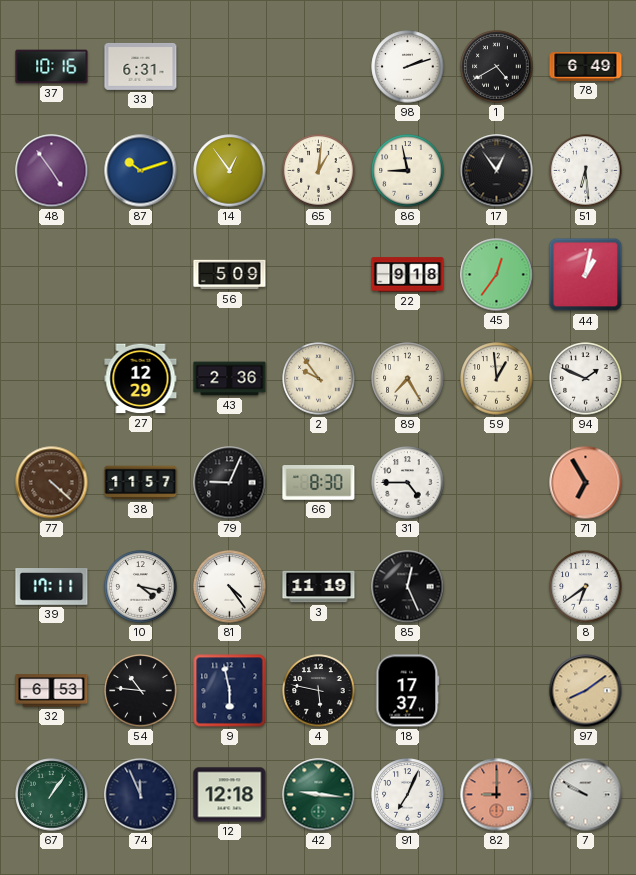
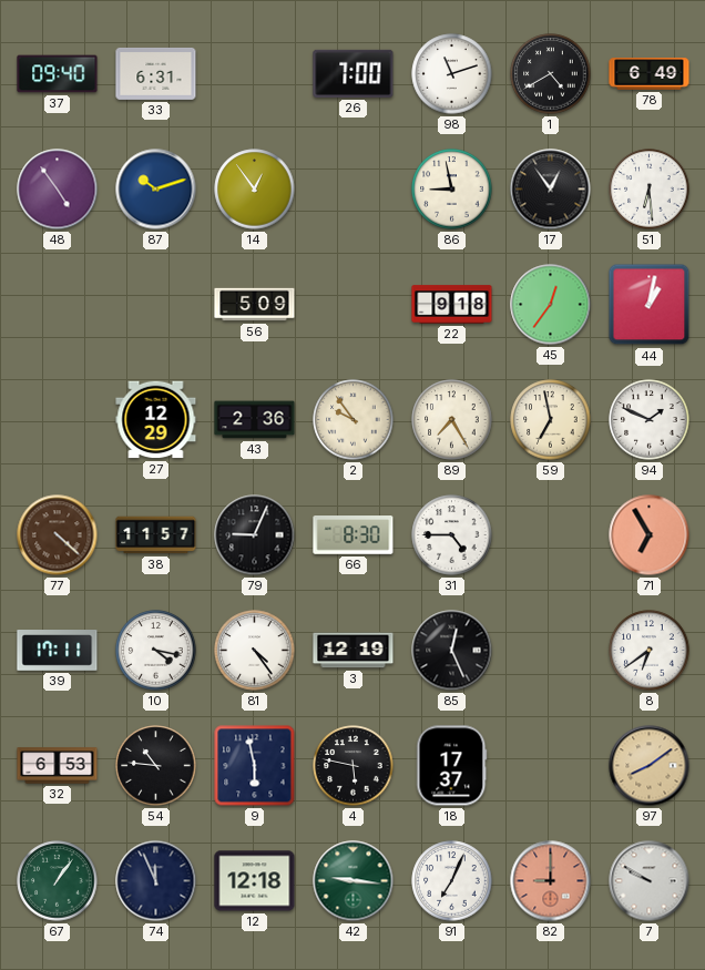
37: 10:16 -> 09:40
26: none -> 7:00
98: 2:12 -> 11:12
65: 1:01 -> none
59: 12:59 -> 6:58
3: 11:19 -> 12:19
